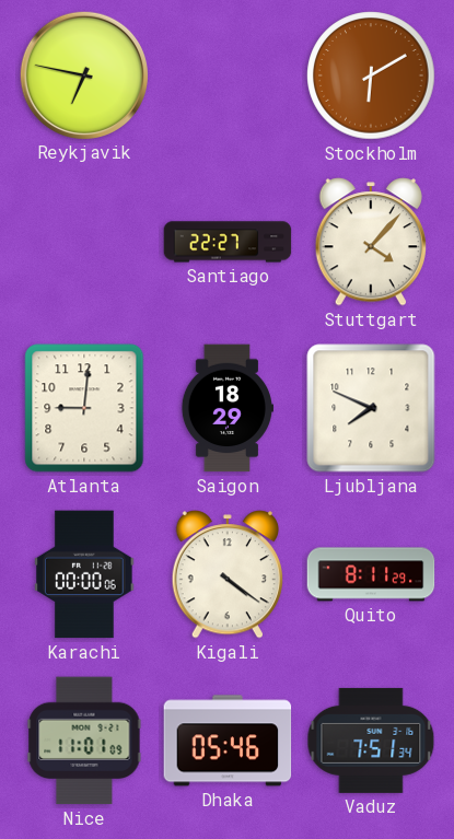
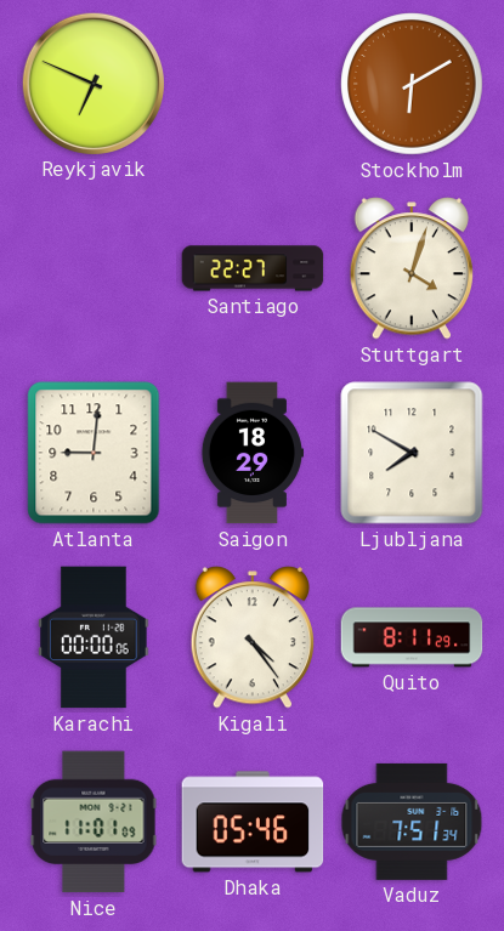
Reykjavik: 6:47 -> 6:49
Stuttgart: 4:07 -> 4:03
Ljubljana: 7:49 -> 7:50
Kigali: 4:21 -> 4:24
